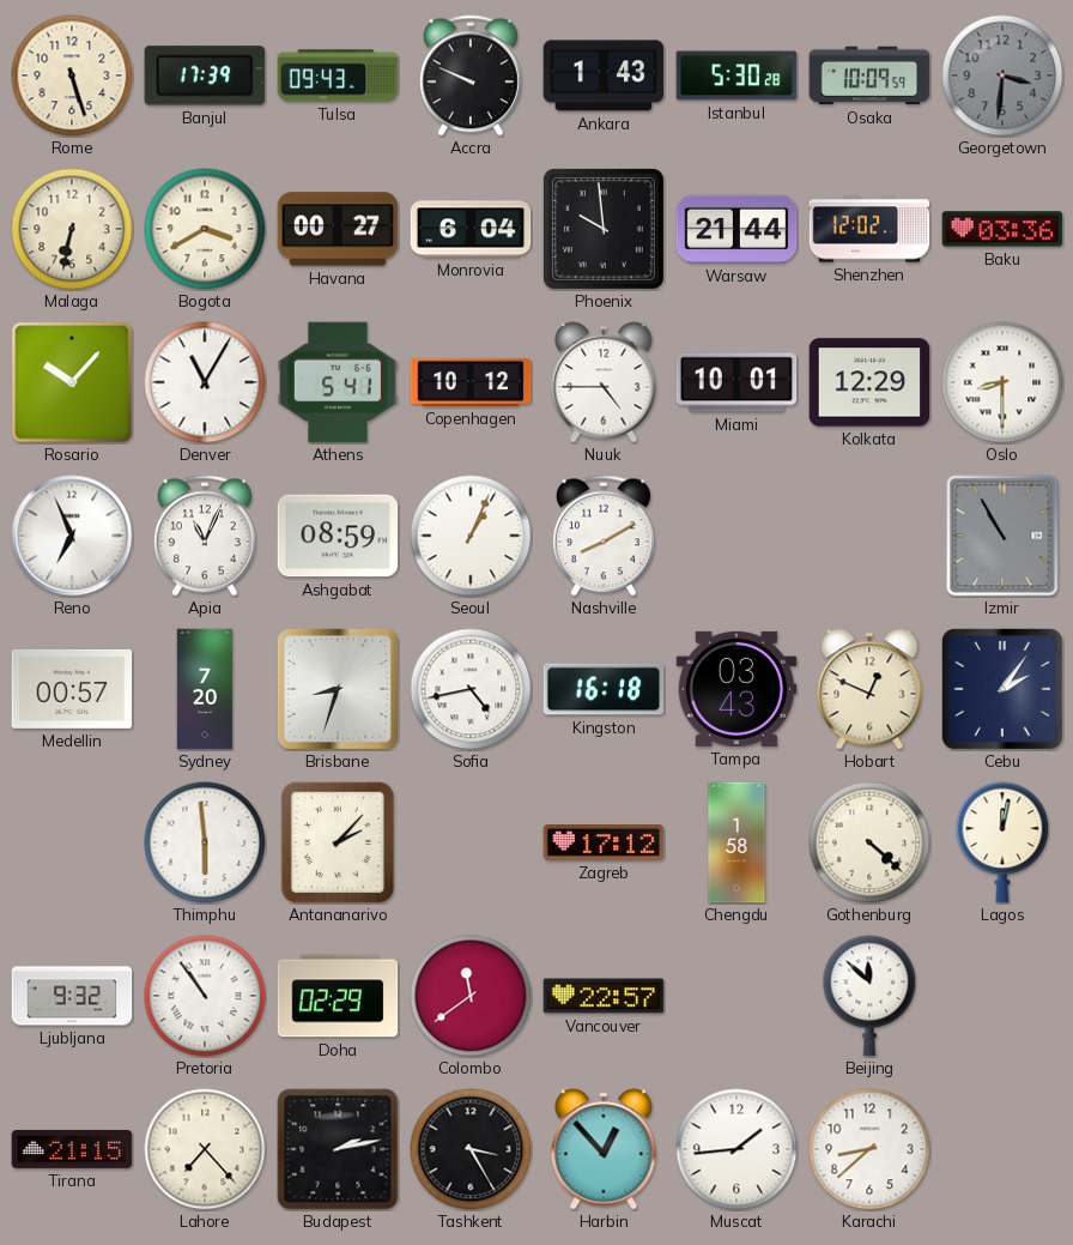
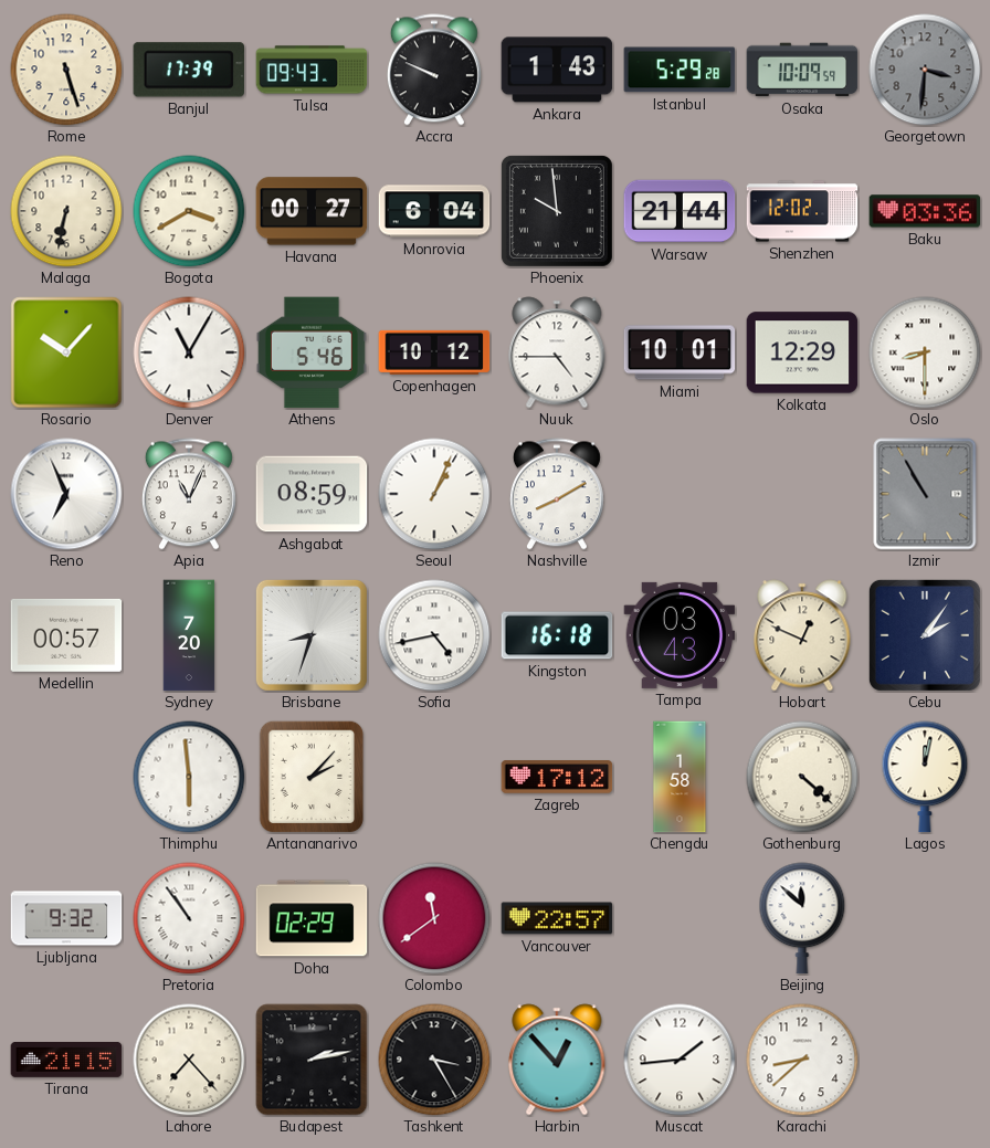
Istanbul: 5:30 -> 5:29
Athens: 5:41 -> 5:46
